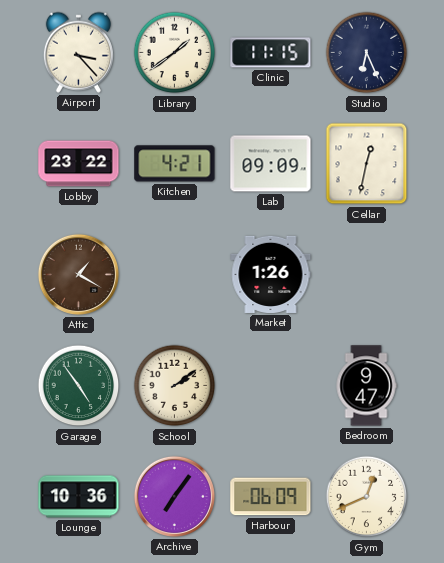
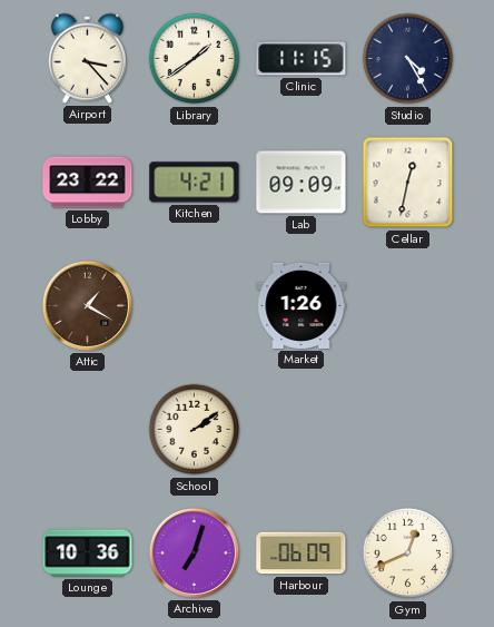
Studio: 6:26 -> 4:25
Garage: 4:54 -> none
Bedroom: 9:47 -> none
Archive: 7:06 -> 7:03
